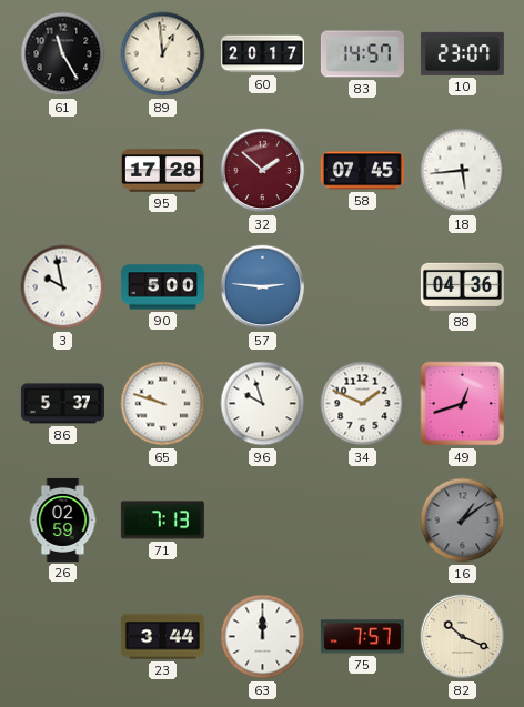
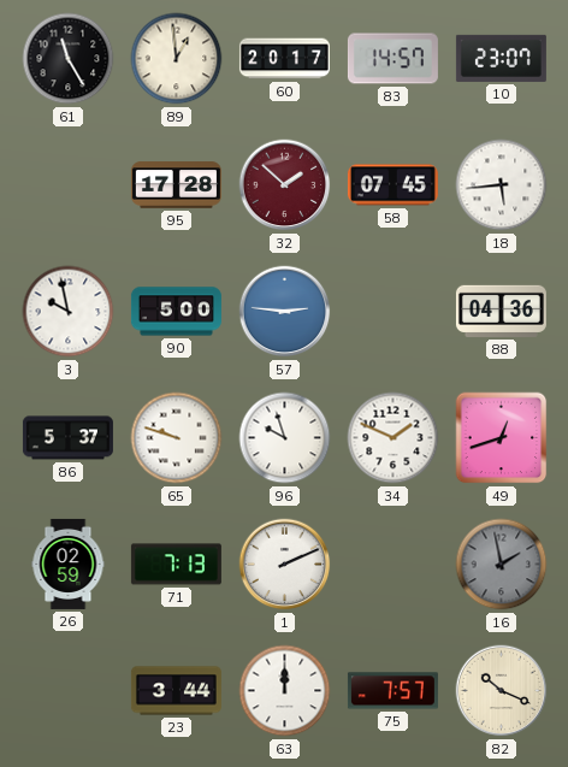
1: none -> 2:11
16: 1:09 -> 1:58
